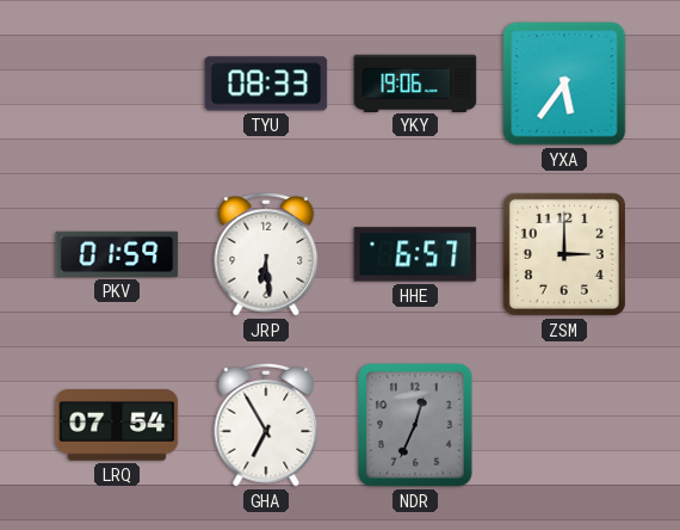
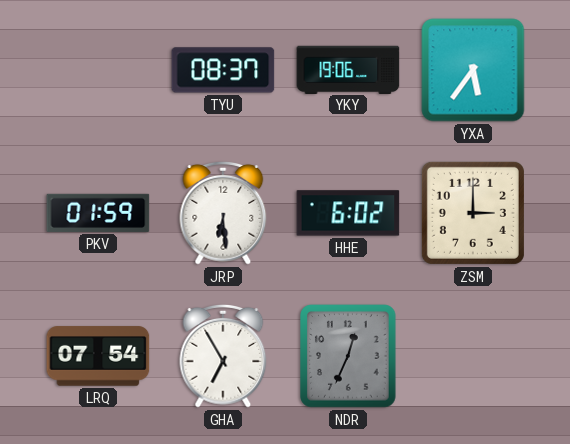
TYU: 08:33 -> 08:37
HHE: 6:57 -> 6:02
